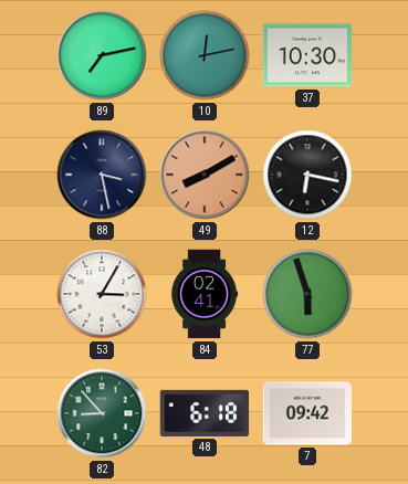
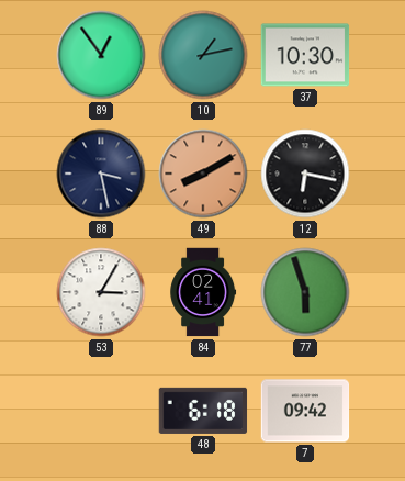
89: 7:13 -> 12:54
10: 12:13 -> 1:13
82: 8:53 -> none
